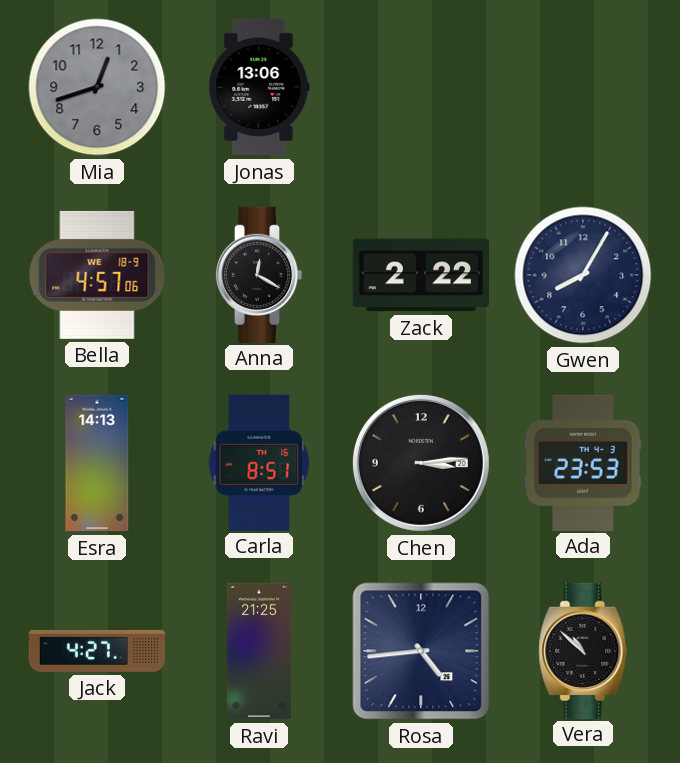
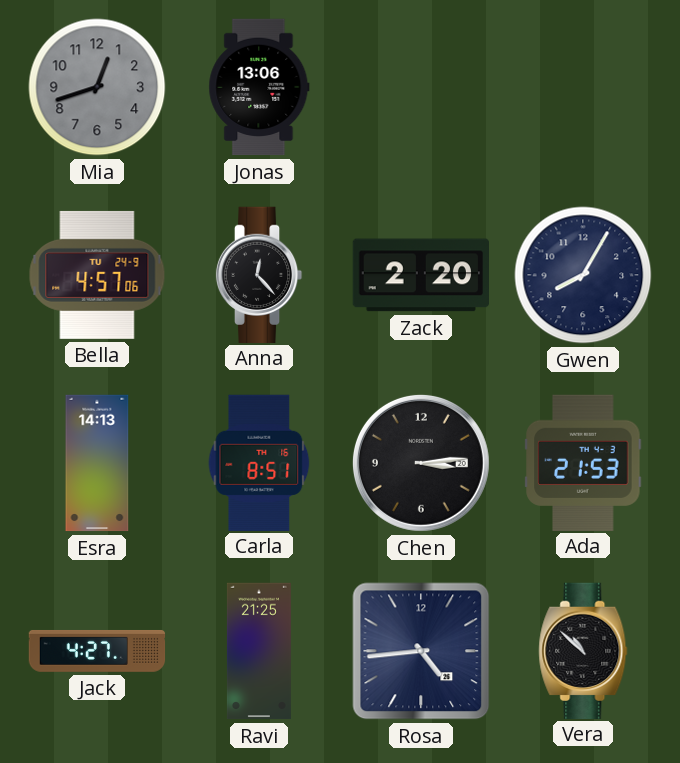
Bella date: WE 18-9 -> TU 24-9
Anna: 12:20 -> 12:23
Zack: 2:22 -> 2:20
Ada: 23:53 -> 21:53
